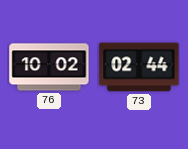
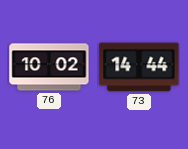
73: 02:44 -> 14:44
